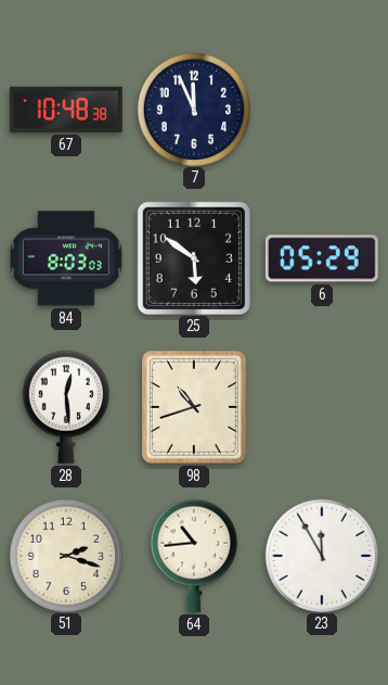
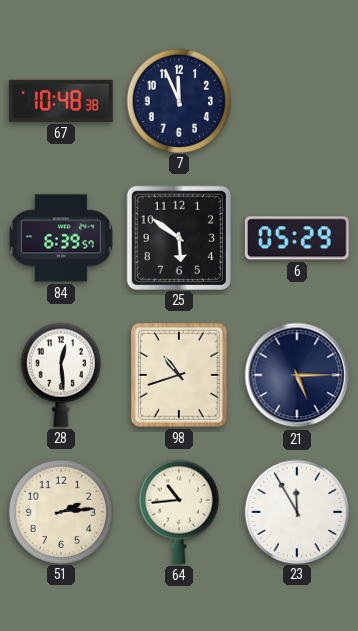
84: 8:03 -> 6:39
21: none -> 5:15
51: 2:18 -> 2:14
